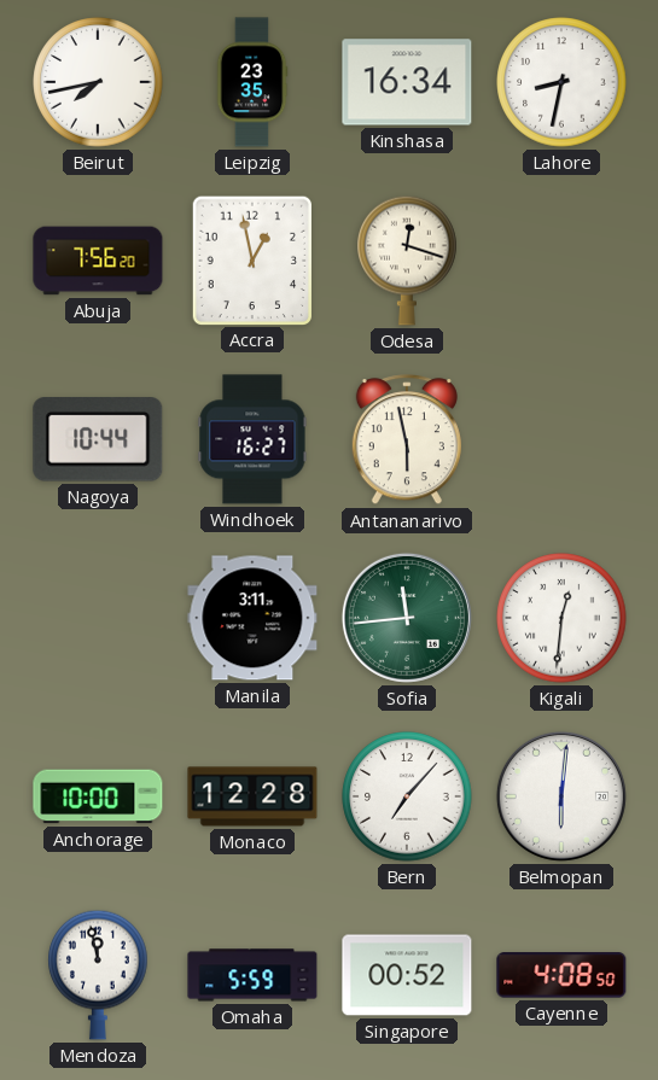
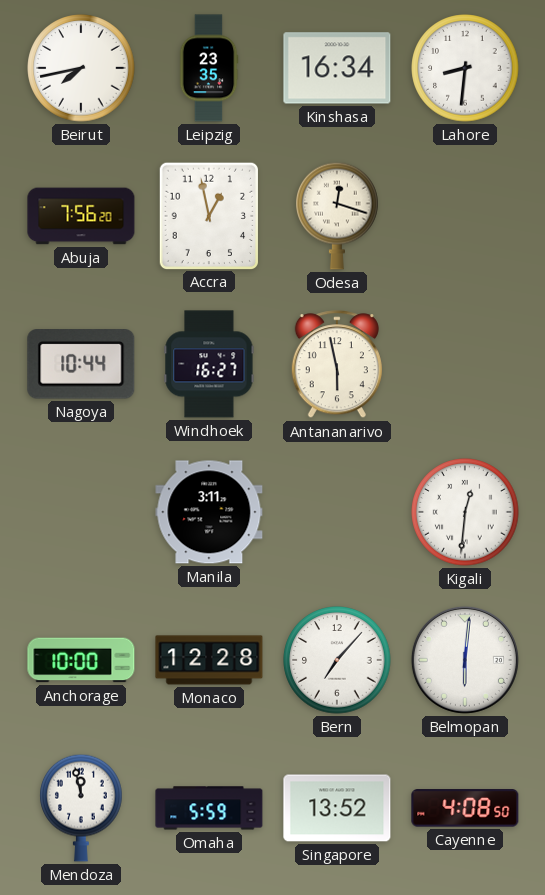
Lahore: 8:32 -> 8:31
Sofia: 11:44 -> none
Singapore: 00:52 -> 13:52
